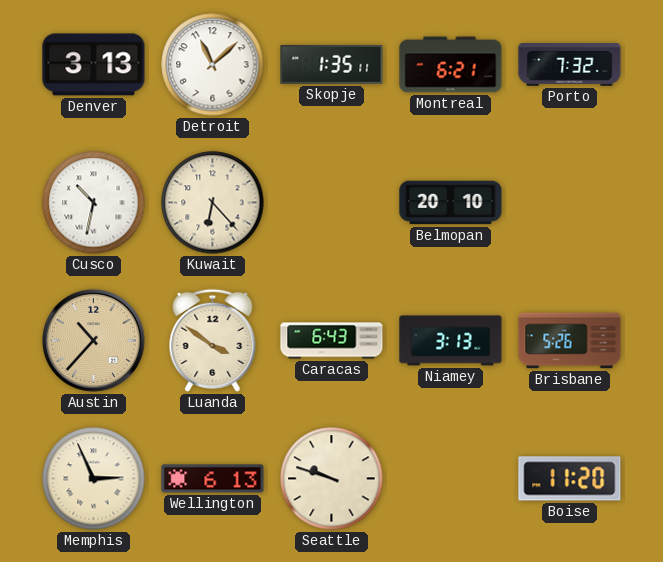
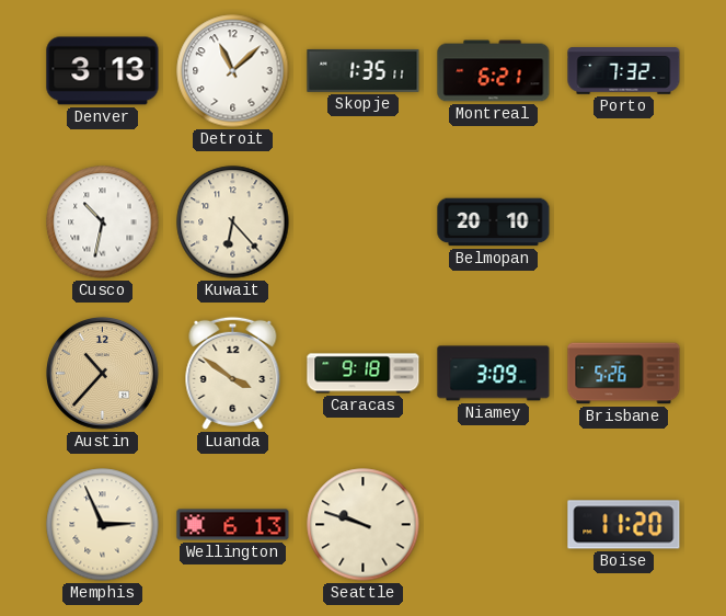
Caracas: 6:43 -> 9:18
Niamey: 3:13 -> 3:09
